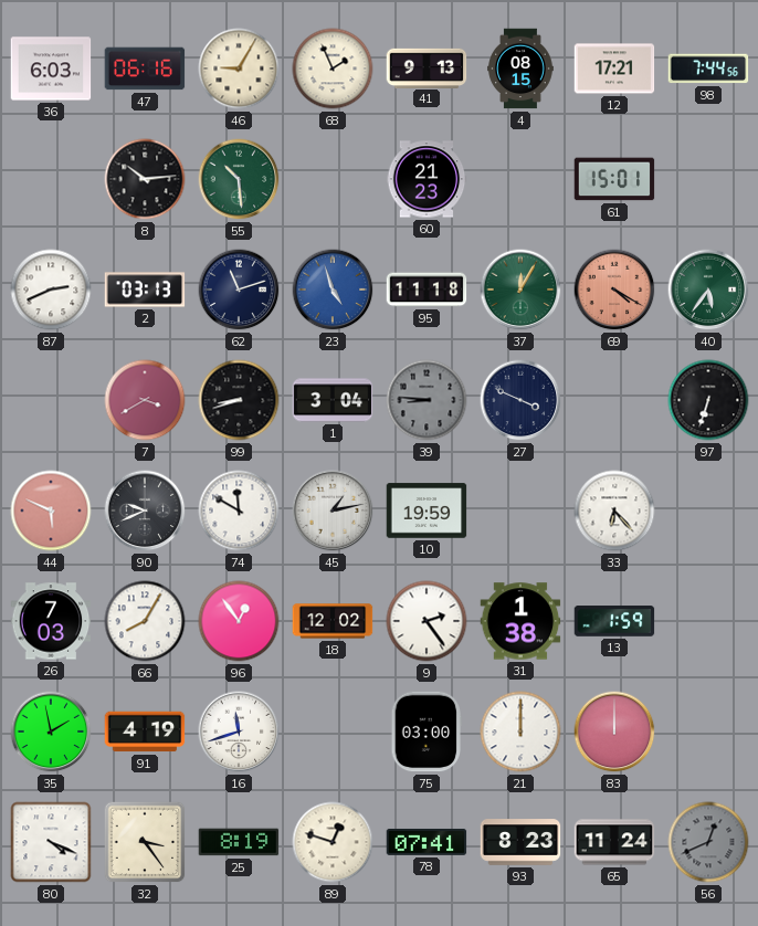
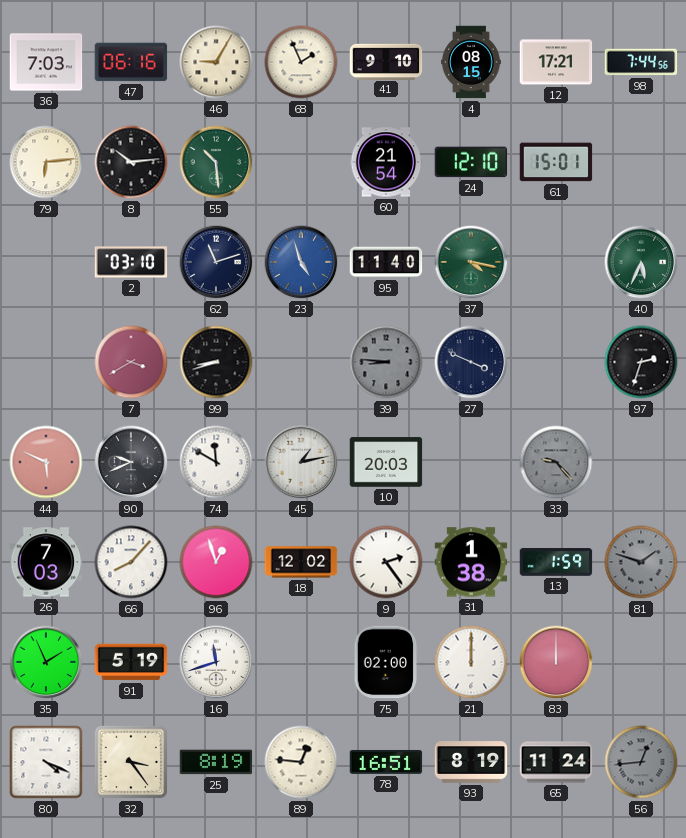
36: 6:03 -> 7:03
41: 9:13 -> 9:10
79: none -> 6:14
60: 21:23 -> 21:54
24: none -> 12:10
87: 2:41 -> none
2: 03:13 -> 03:10
95: 11:18 -> 11:40
37: 12:05 -> 4:17
69: 4:20 -> none
40: 5:36 -> 5:34
1: 3:04 -> none
97: 6:33 -> 2:33
10: 19:59 -> 20:03
33: 6:23 -> 9:23
33 dial: white -> grey
66: 8:05 -> 8:07
96: 12:54 -> 12:57
81: none -> 1:48
35: 1:58 -> 1:56
91: 4:19 -> 5:19
75: 03:00 -> 02:00
89: 12:48 -> 12:46
78: 07:41 -> 16:51
93: 8:23 -> 8:19
56: 12:41 -> 12:44
